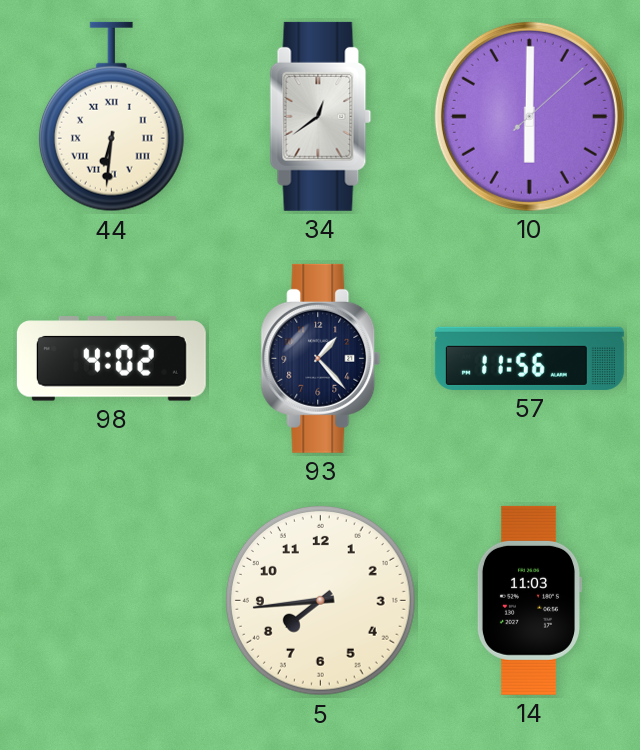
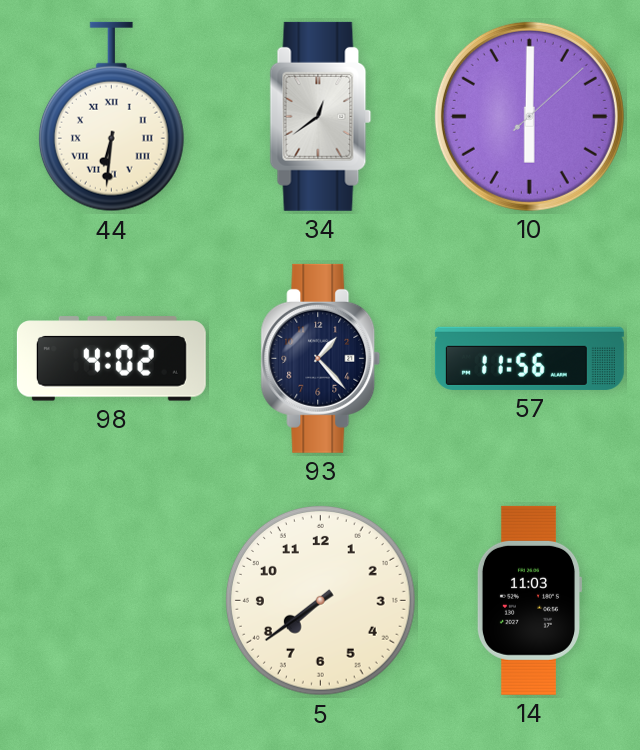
5: 7:44 -> 7:39
